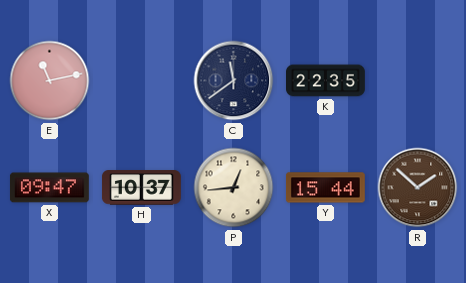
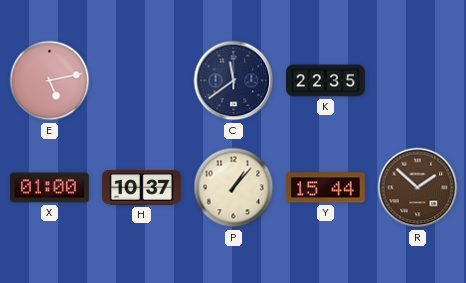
E: 11:13 -> 5:13
X: 09:47 -> 01:00
P: 12:44 -> 1:07
